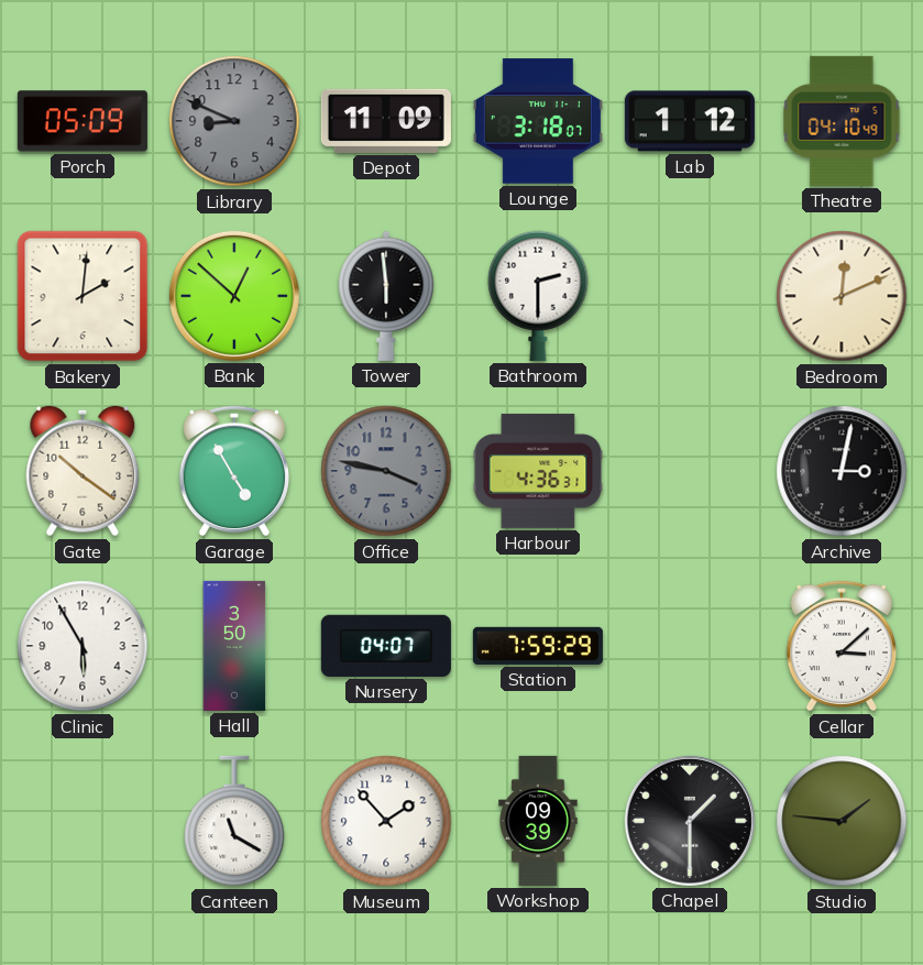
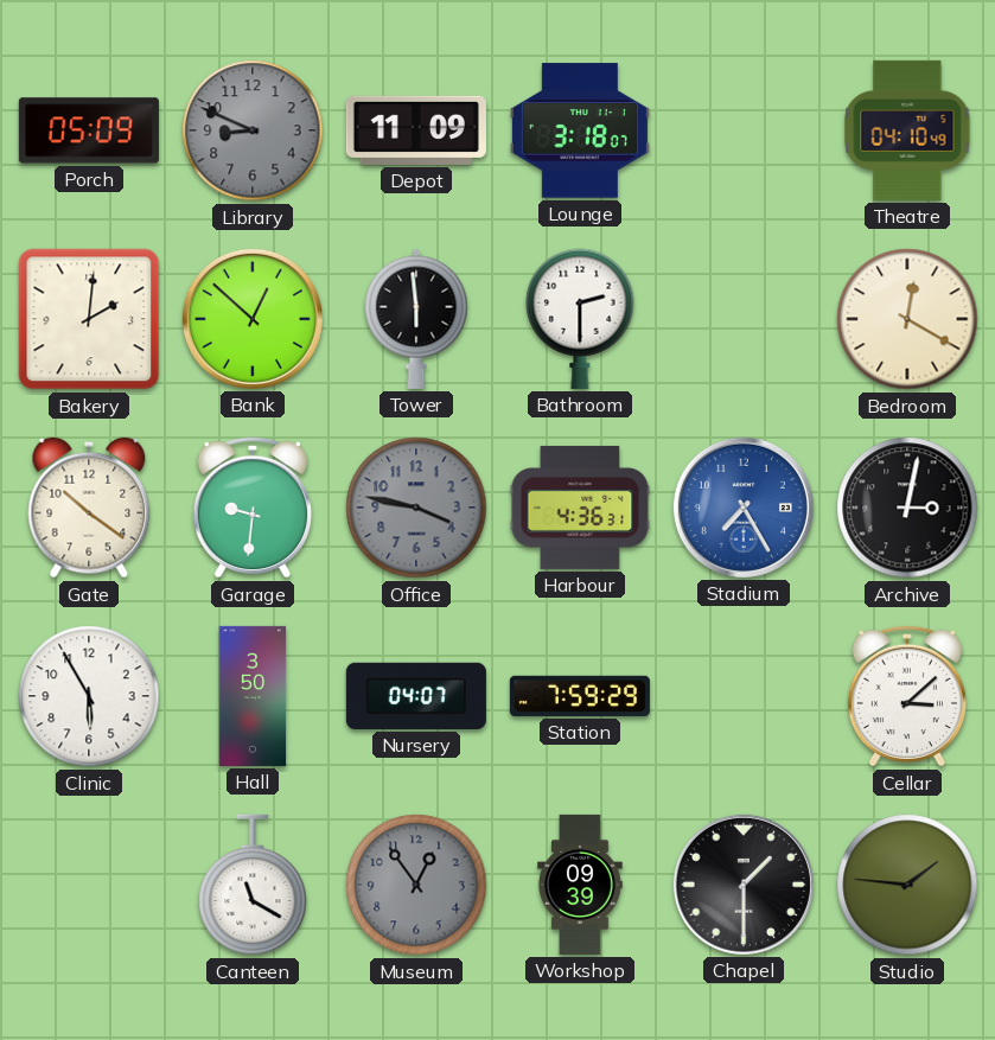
Lab: 1:12 -> none
Bedroom: 12:11 -> 12:20
Garage: 4:55 -> 9:31
Stadium: none -> 7:25
Museum: 1:53 -> 12:54
Museum dial: white -> grey
